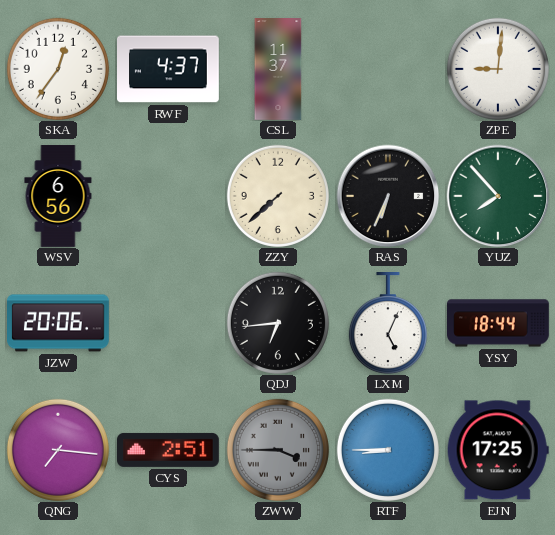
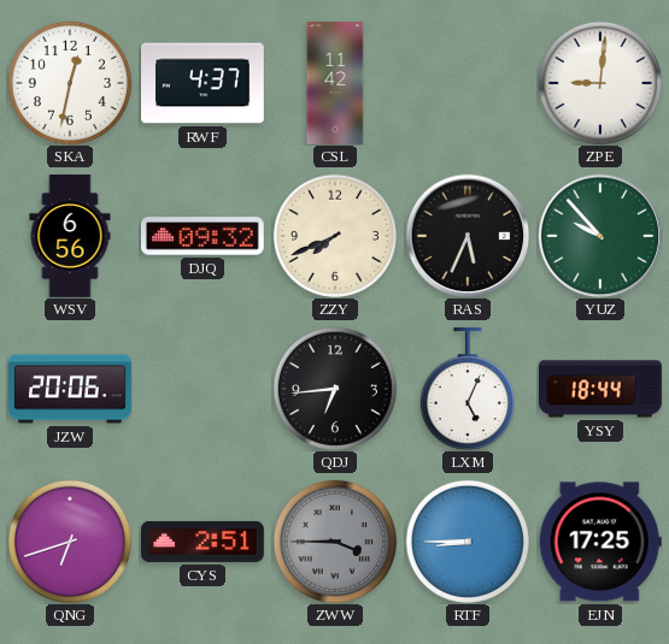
SKA: 12:36 -> 12:32
CSL: 11:37 -> 11:42
DJQ: none -> 09:32
ZZY: 7:38 -> 7:41
RAS: 6:34 -> 5:34
YUZ: 7:53 -> 9:53
QNG: 7:16 -> 6:42
